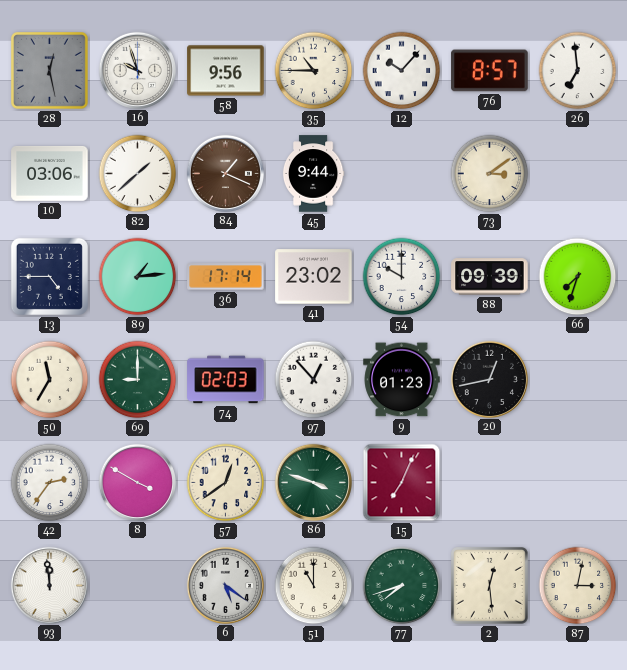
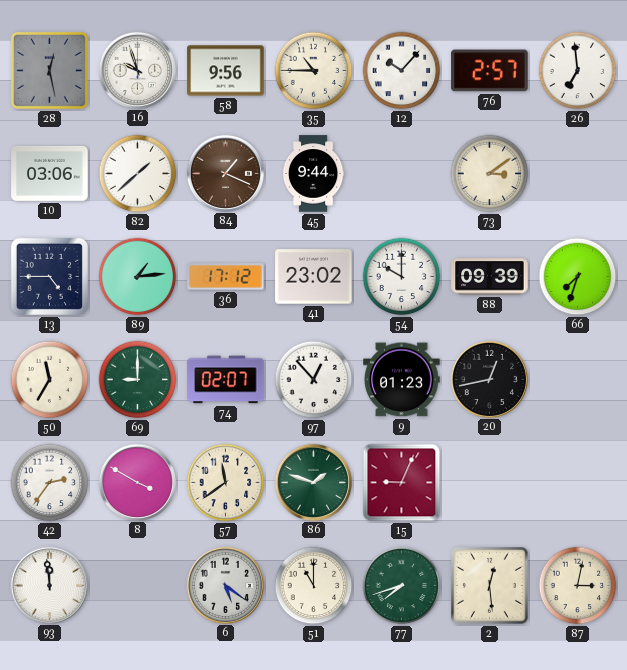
76: 8:57 -> 2:57
36: 17:14 -> 17:12
74: 02:03 -> 02:07
57: 12:39 -> 11:39
86: 3:48 -> 1:48
15: 7:04 -> 9:04
